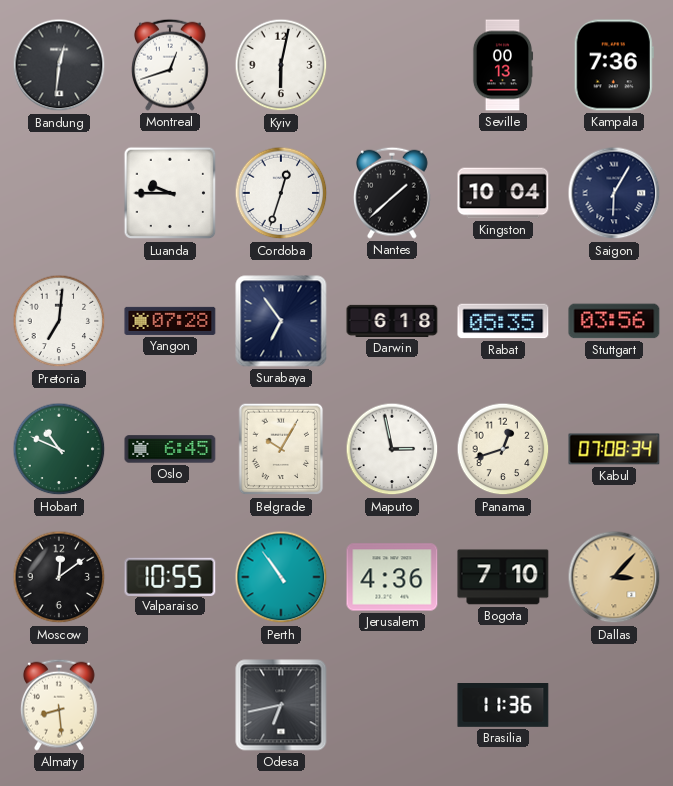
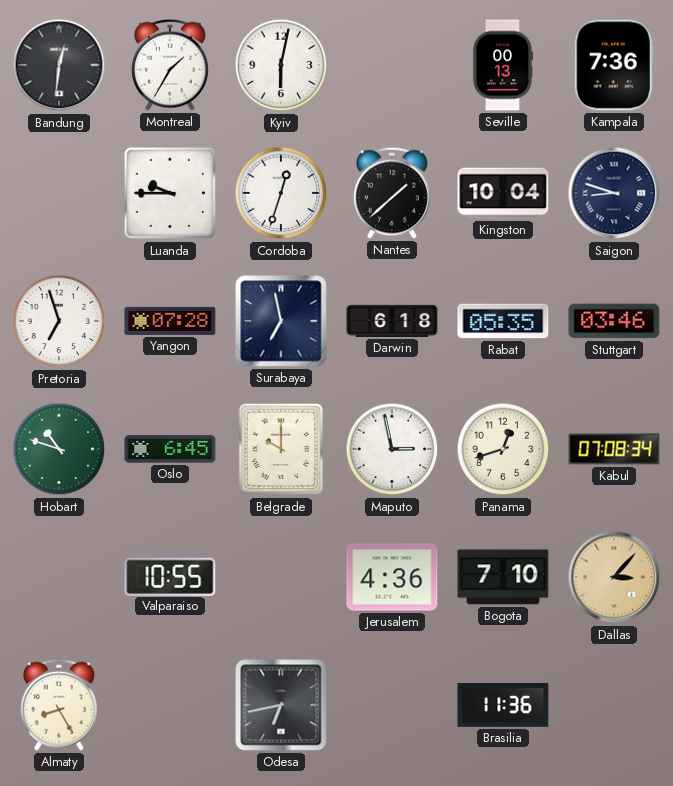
Montreal: 12:42 -> 1:35
Saigon: 6:05 -> 8:48
Pretoria: 7:01 -> 6:57
Surabaya: 6:54 -> 6:58
Stuttgart: 03:56 -> 03:46
Hobart: 10:49 -> 10:48
Belgrade: 10:05 -> 10:00
Moscow: 12:09 -> none
Perth: 10:54 -> none
Almaty: 8:29 -> 8:25
